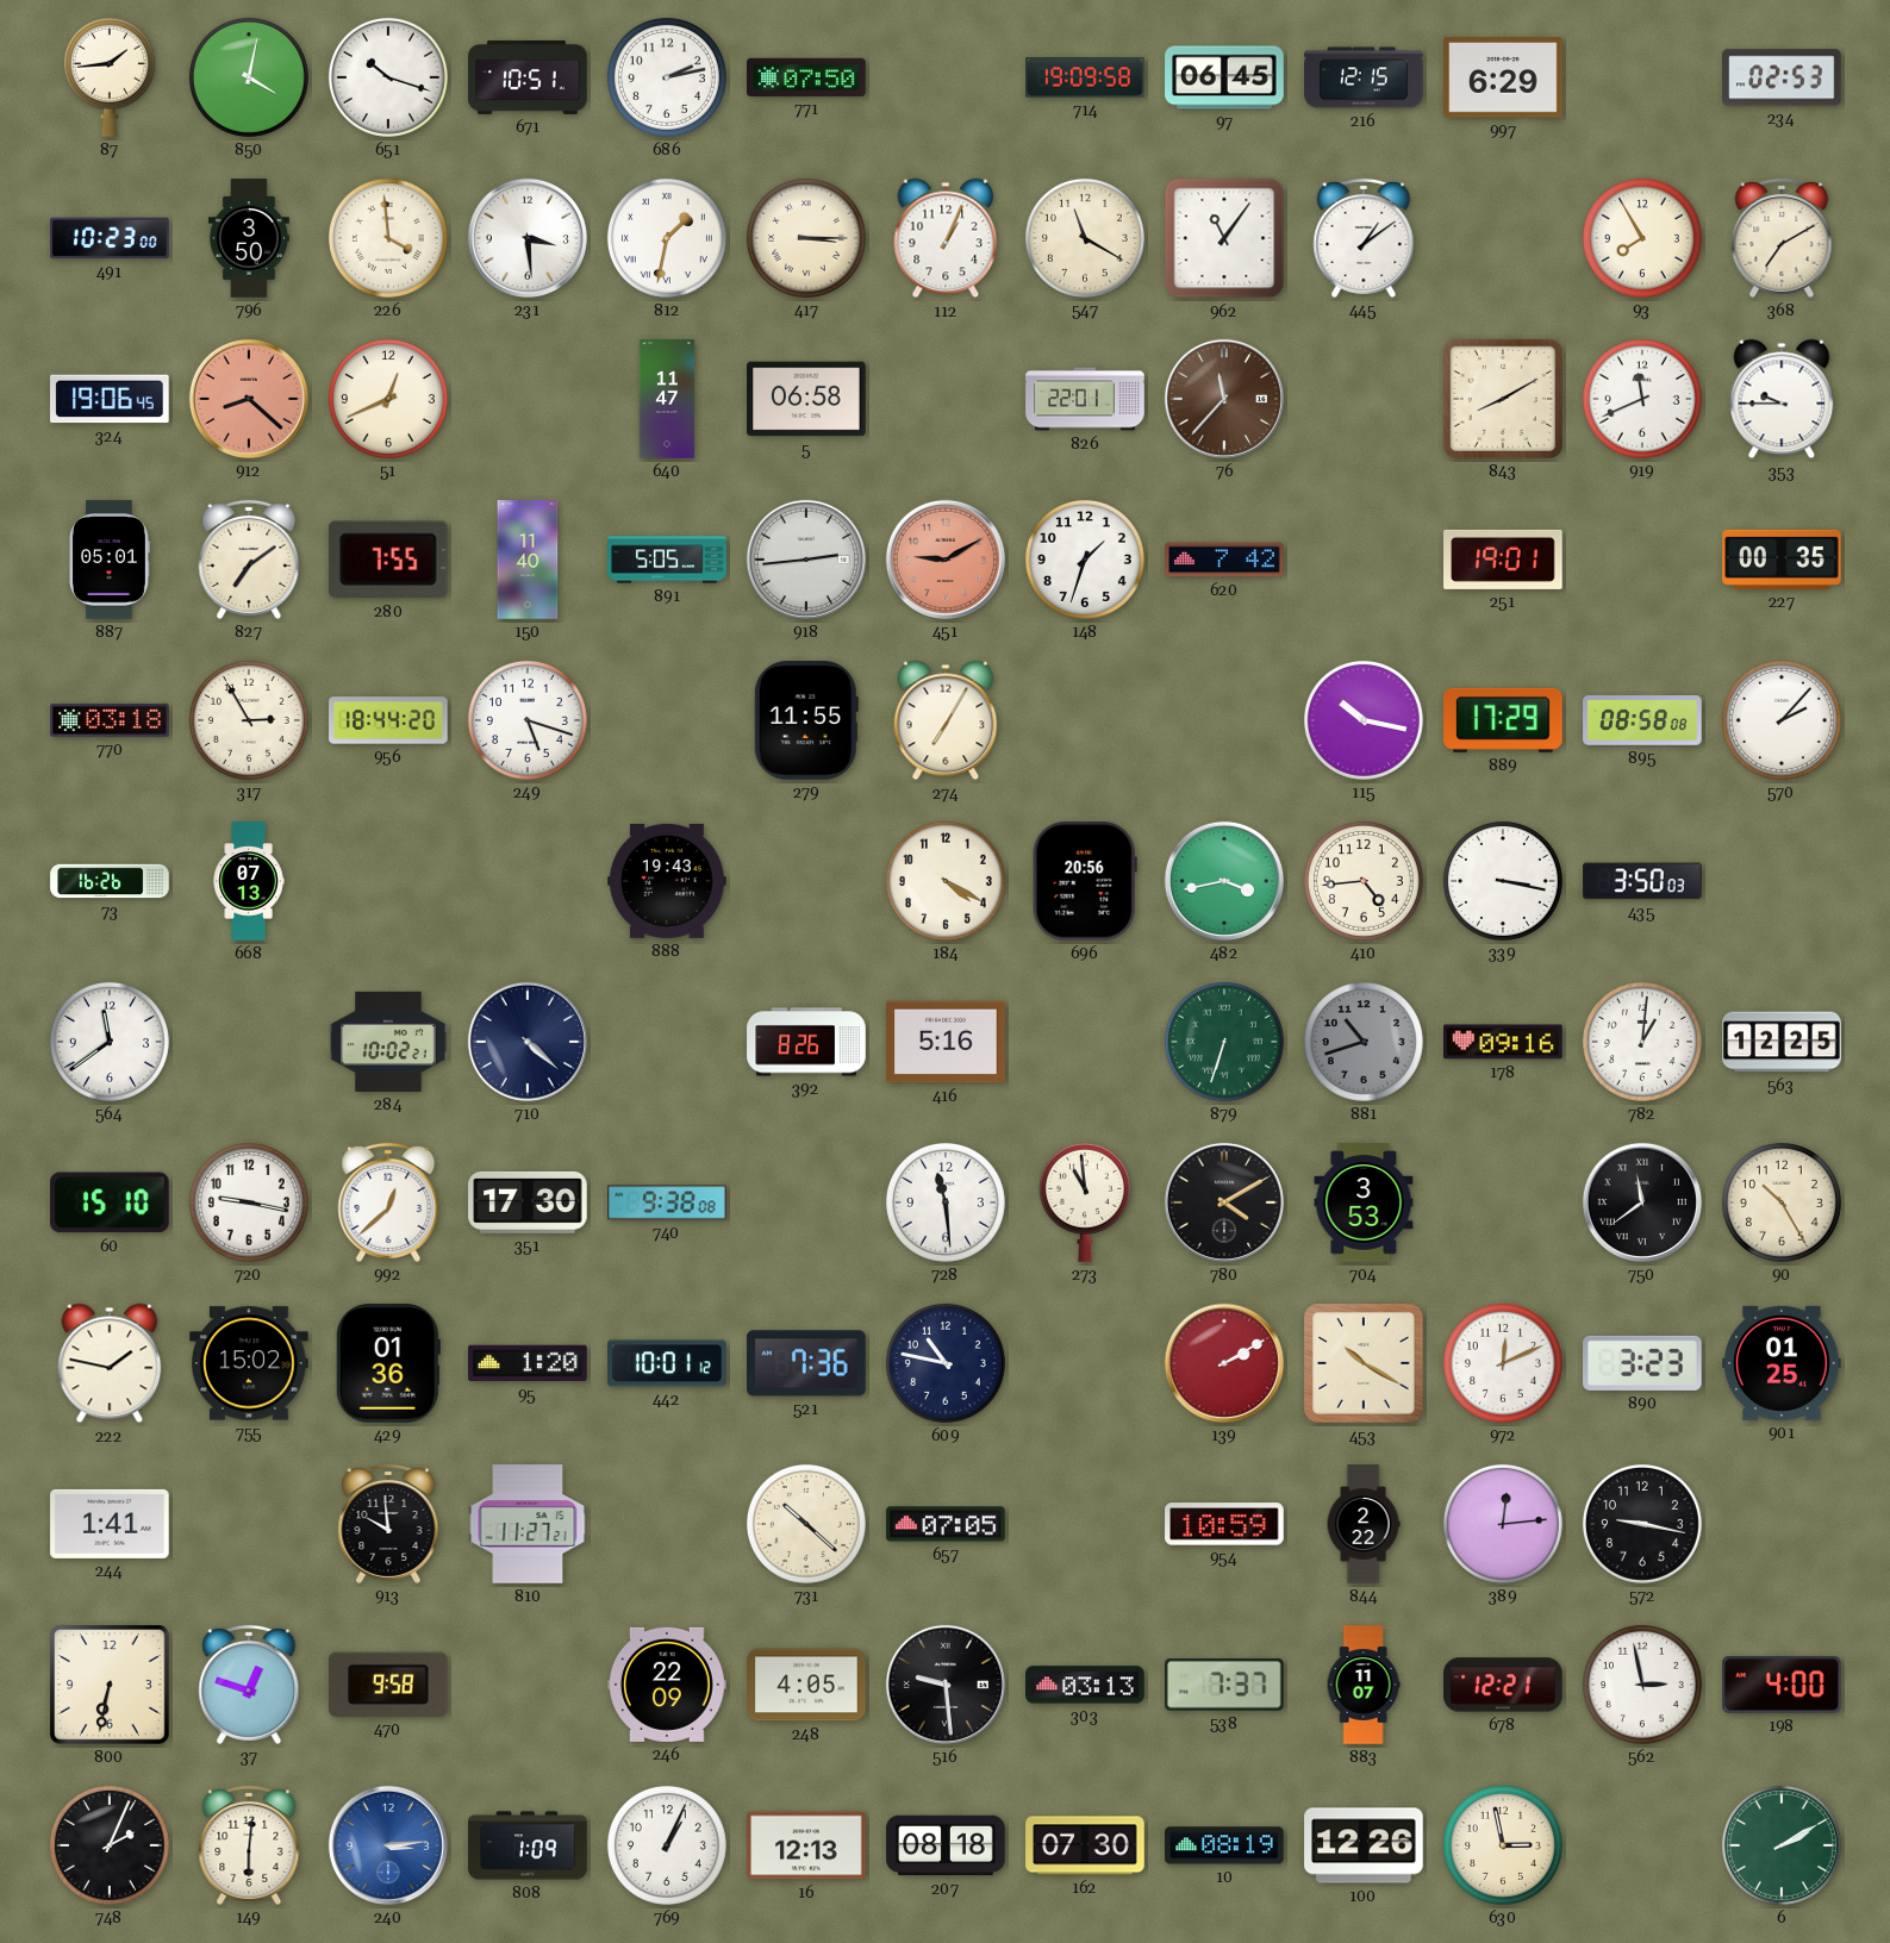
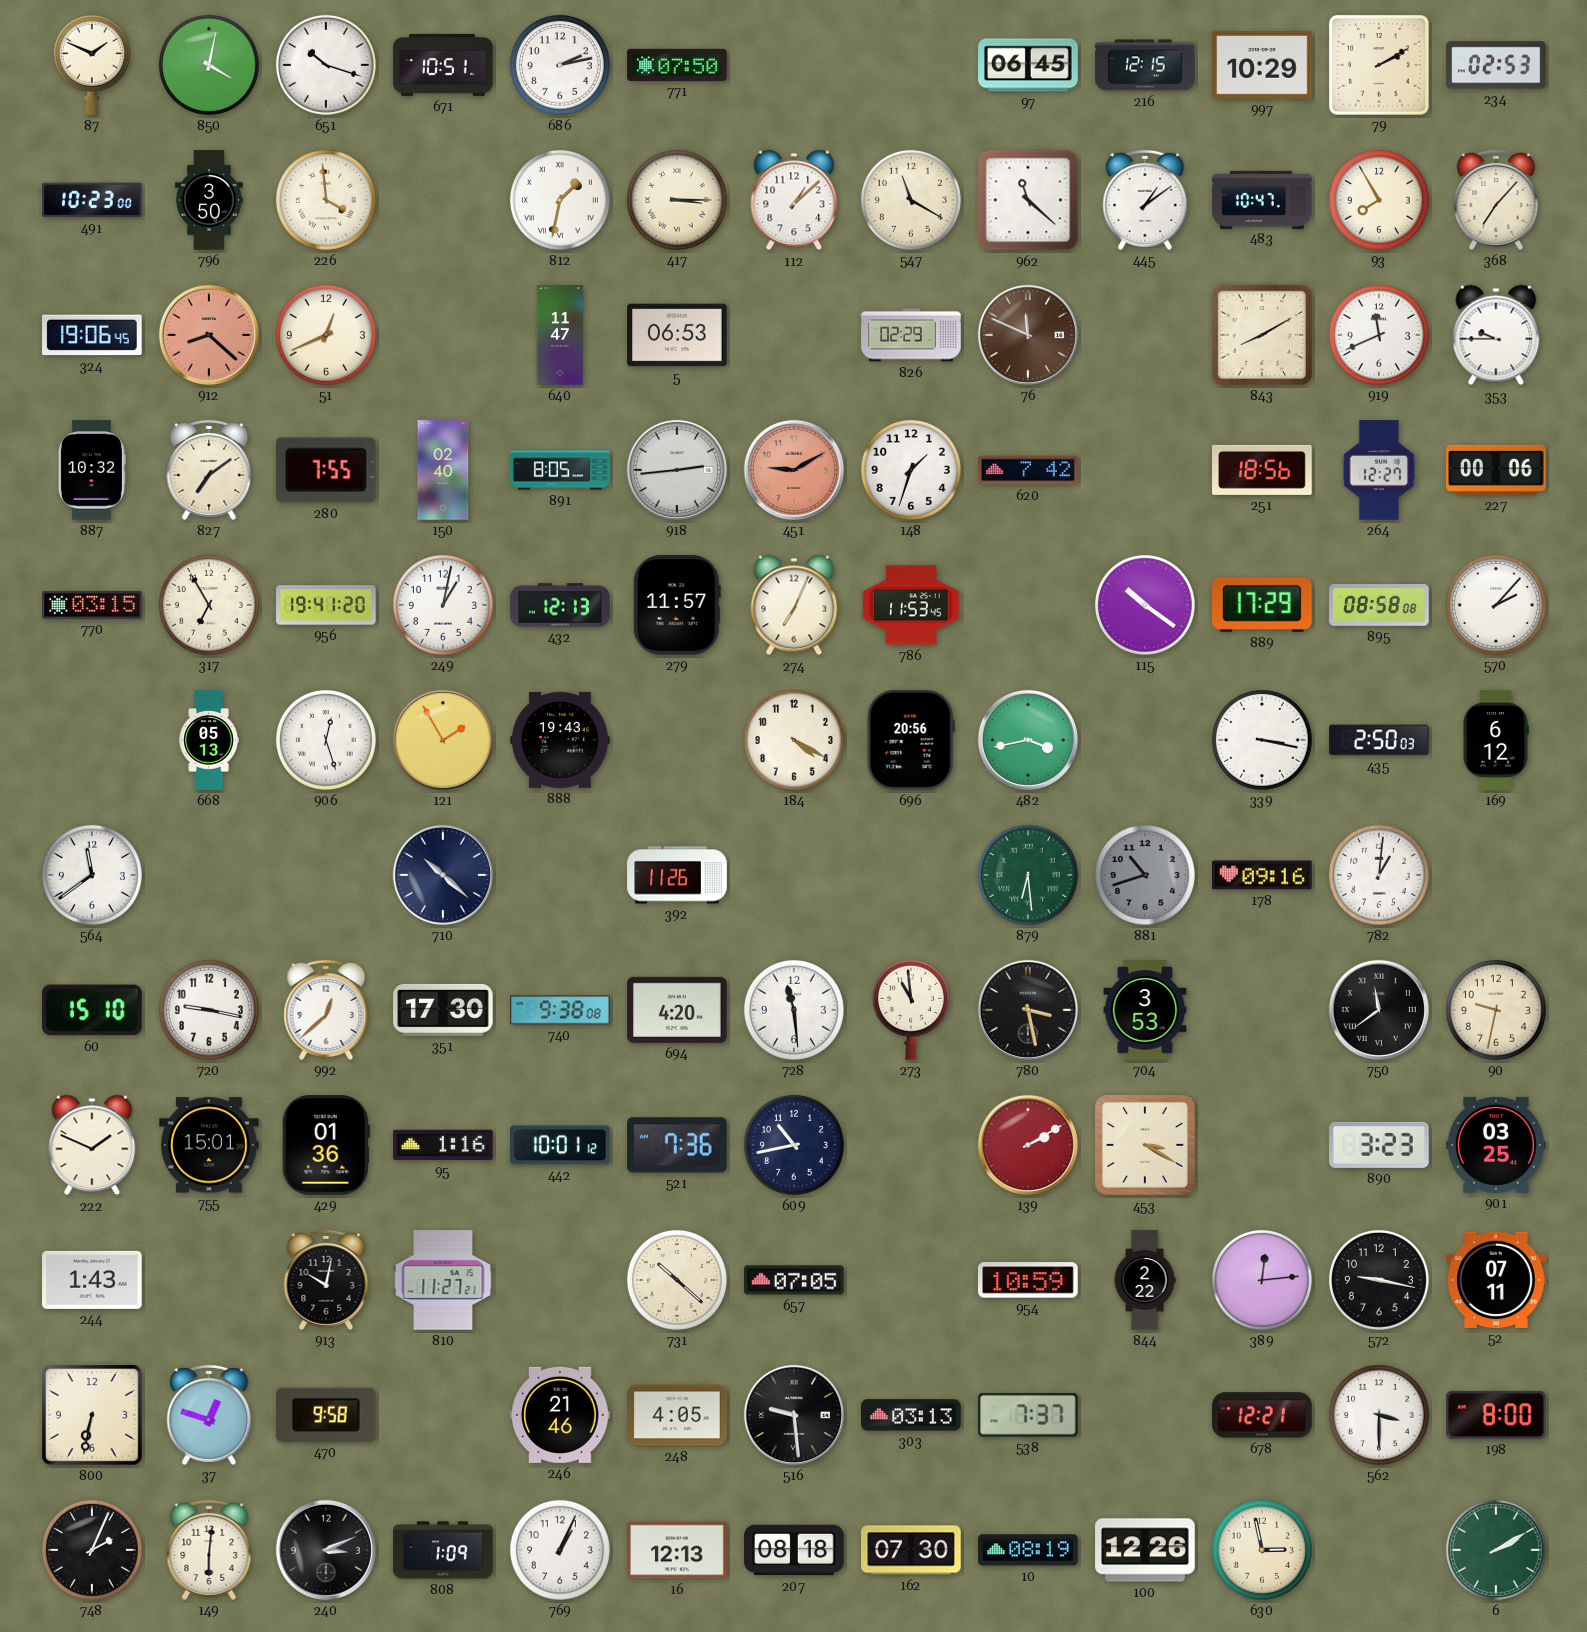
87: 1:44 -> 1:49
714: 19:09 -> none
997: 6:29 -> 10:29
79: none -> 2:10
231: 3:29 -> none
112: 1:04 -> 1:08
962: 11:06 -> 11:22
483: none -> 10:47
368: 7:10 -> 7:07
5: 06:58 -> 06:53
826: 22:01 -> 02:29
76: 11:37 -> 11:49
887: 05:01 -> 10:32
150: 11:40 -> 02:40
891: 5:05 -> 8:05
251: 19:01 -> 18:56
264: none -> 12:27
227: 00:35 -> 00:06
770: 03:18 -> 03:15
317: 2:55 -> 6:55
956: 18:44 -> 19:41
249: 5:18 -> 1:02
432: none -> 12:13
279: 11:55 -> 11:57
274: 7:05 -> 7:04
786: none -> 11:53
115: 10:17 -> 10:21
73: 16:26 -> none
668: 07:13 -> 05:13
906: none -> 12:27
121: none -> 1:55
410: 4:44 -> none
435: 3:50 -> 2:50
169: none -> 6:12
284: 10:02 -> none
710: 4:22 -> 10:22
392: 8:26 -> 11:26
416: 5:16 -> none
879: 6:33 -> 6:29
563: 12:25 -> none
694: none -> 4:20
780: 4:10 -> 3:28
90: 10:25 -> 9:32
222: 1:47 -> 1:49
755: 15:02 -> 15:01
95: 1:20 -> 1:16
609: 10:47 -> 10:43
453: 10:20 -> 3:20
972: 12:11 -> none
901: 01:25 -> 03:25
244: 1:41 -> 1:43
913: 9:59 -> 10:02
52: none -> 07:11
246: 22:09 -> 21:46
883: 11:07 -> none
562: 2:58 -> 3:30
198: 4:00 -> 8:00
240: 3:14 -> 3:11
240 dial: blue -> black
